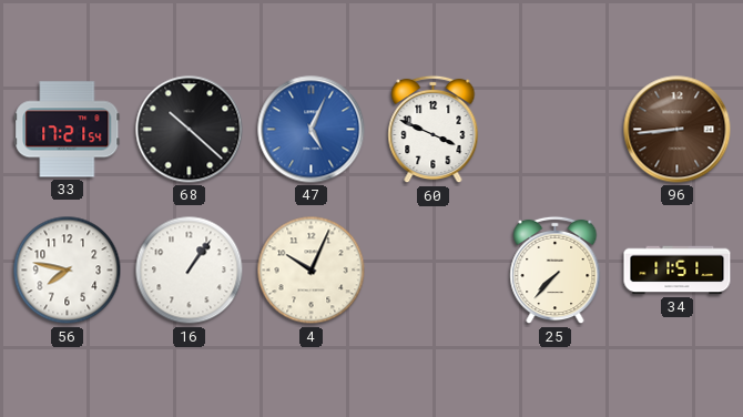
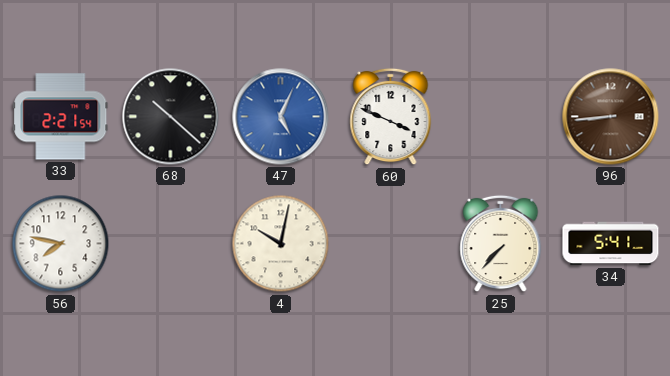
33: 17:21 -> 2:21
16: 1:06 -> none
4: 10:04 -> 10:02
34: 11:51 -> 5:41
